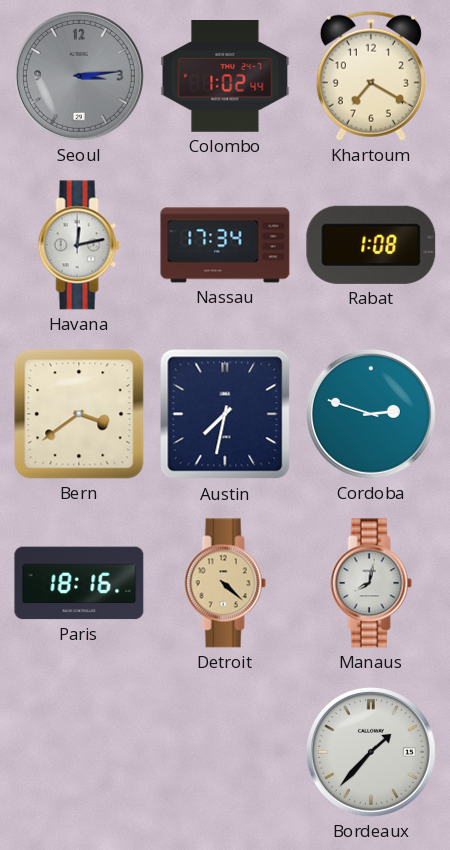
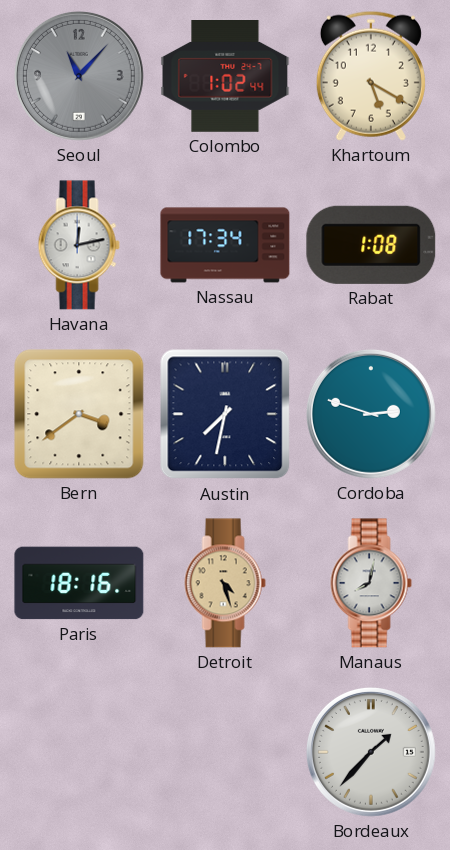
Seoul: 3:14 -> 11:07
Khartoum: 7:20 -> 5:20
Detroit: 4:22 -> 4:27
